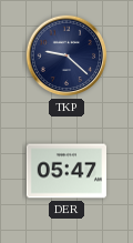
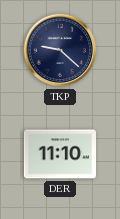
DER: 05:47 -> 11:10
